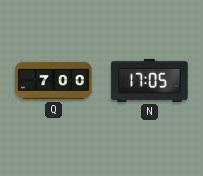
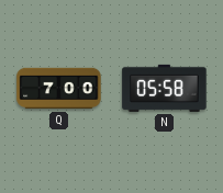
N: 17:05 -> 05:58
